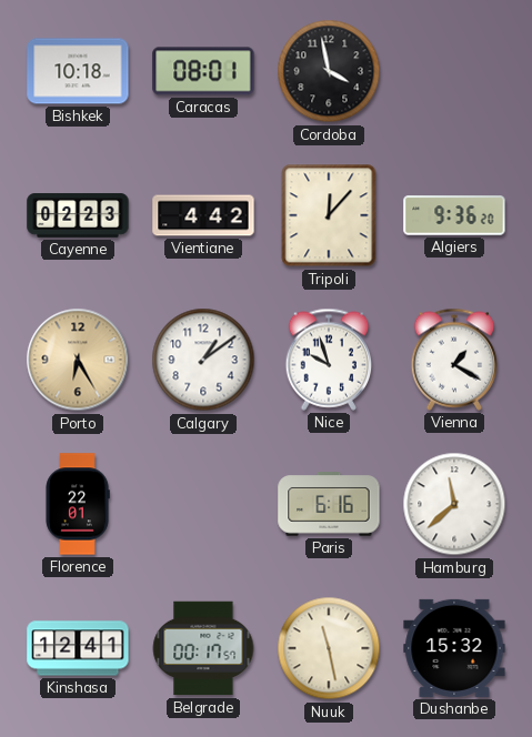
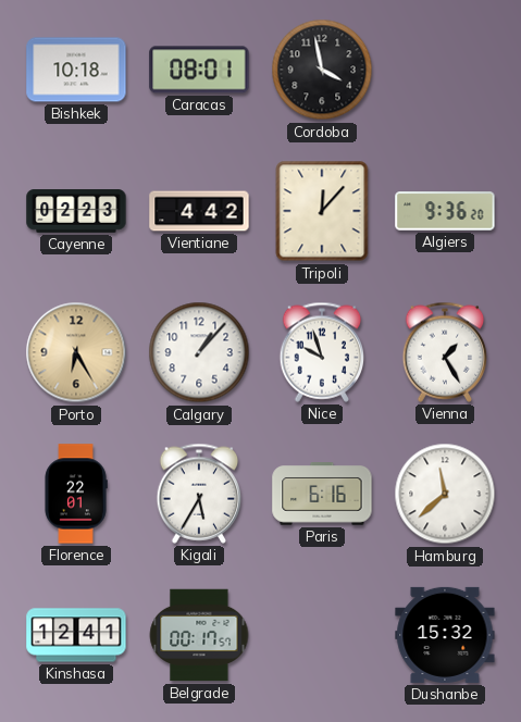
Calgary: 1:09 -> 1:07
Vienna: 1:20 -> 1:25
Kigali: none -> 5:35
Nuuk: 11:28 -> none
